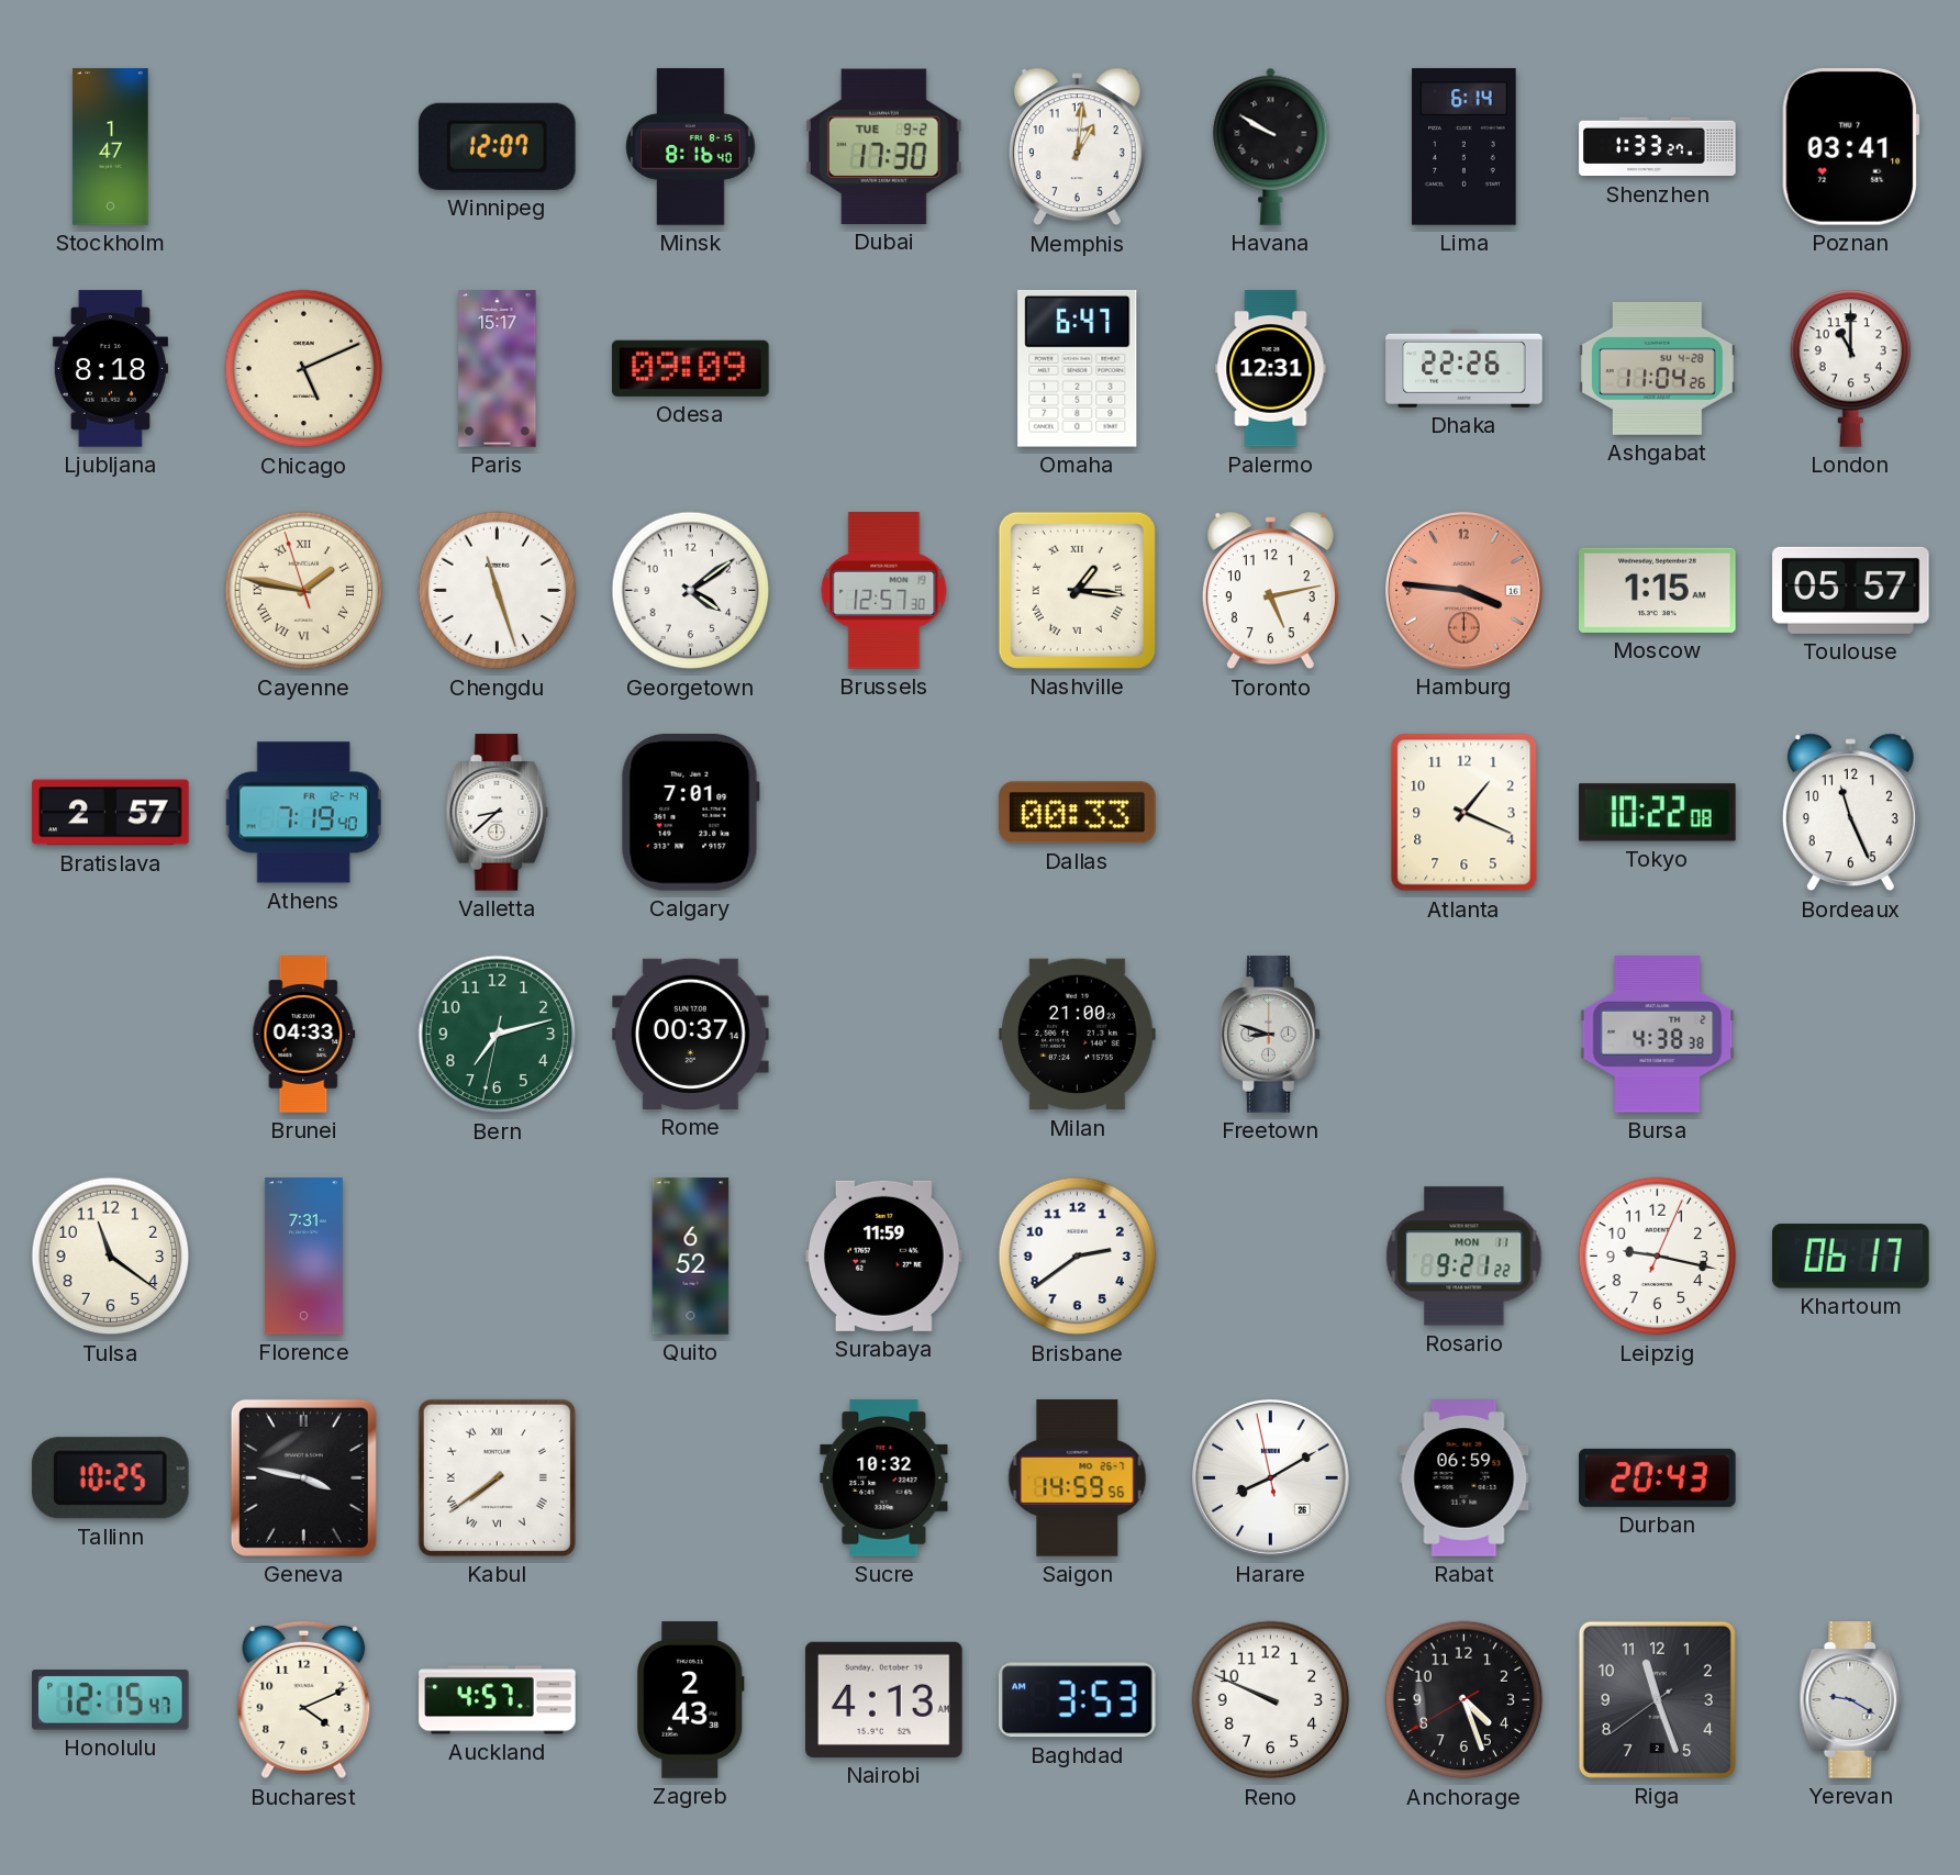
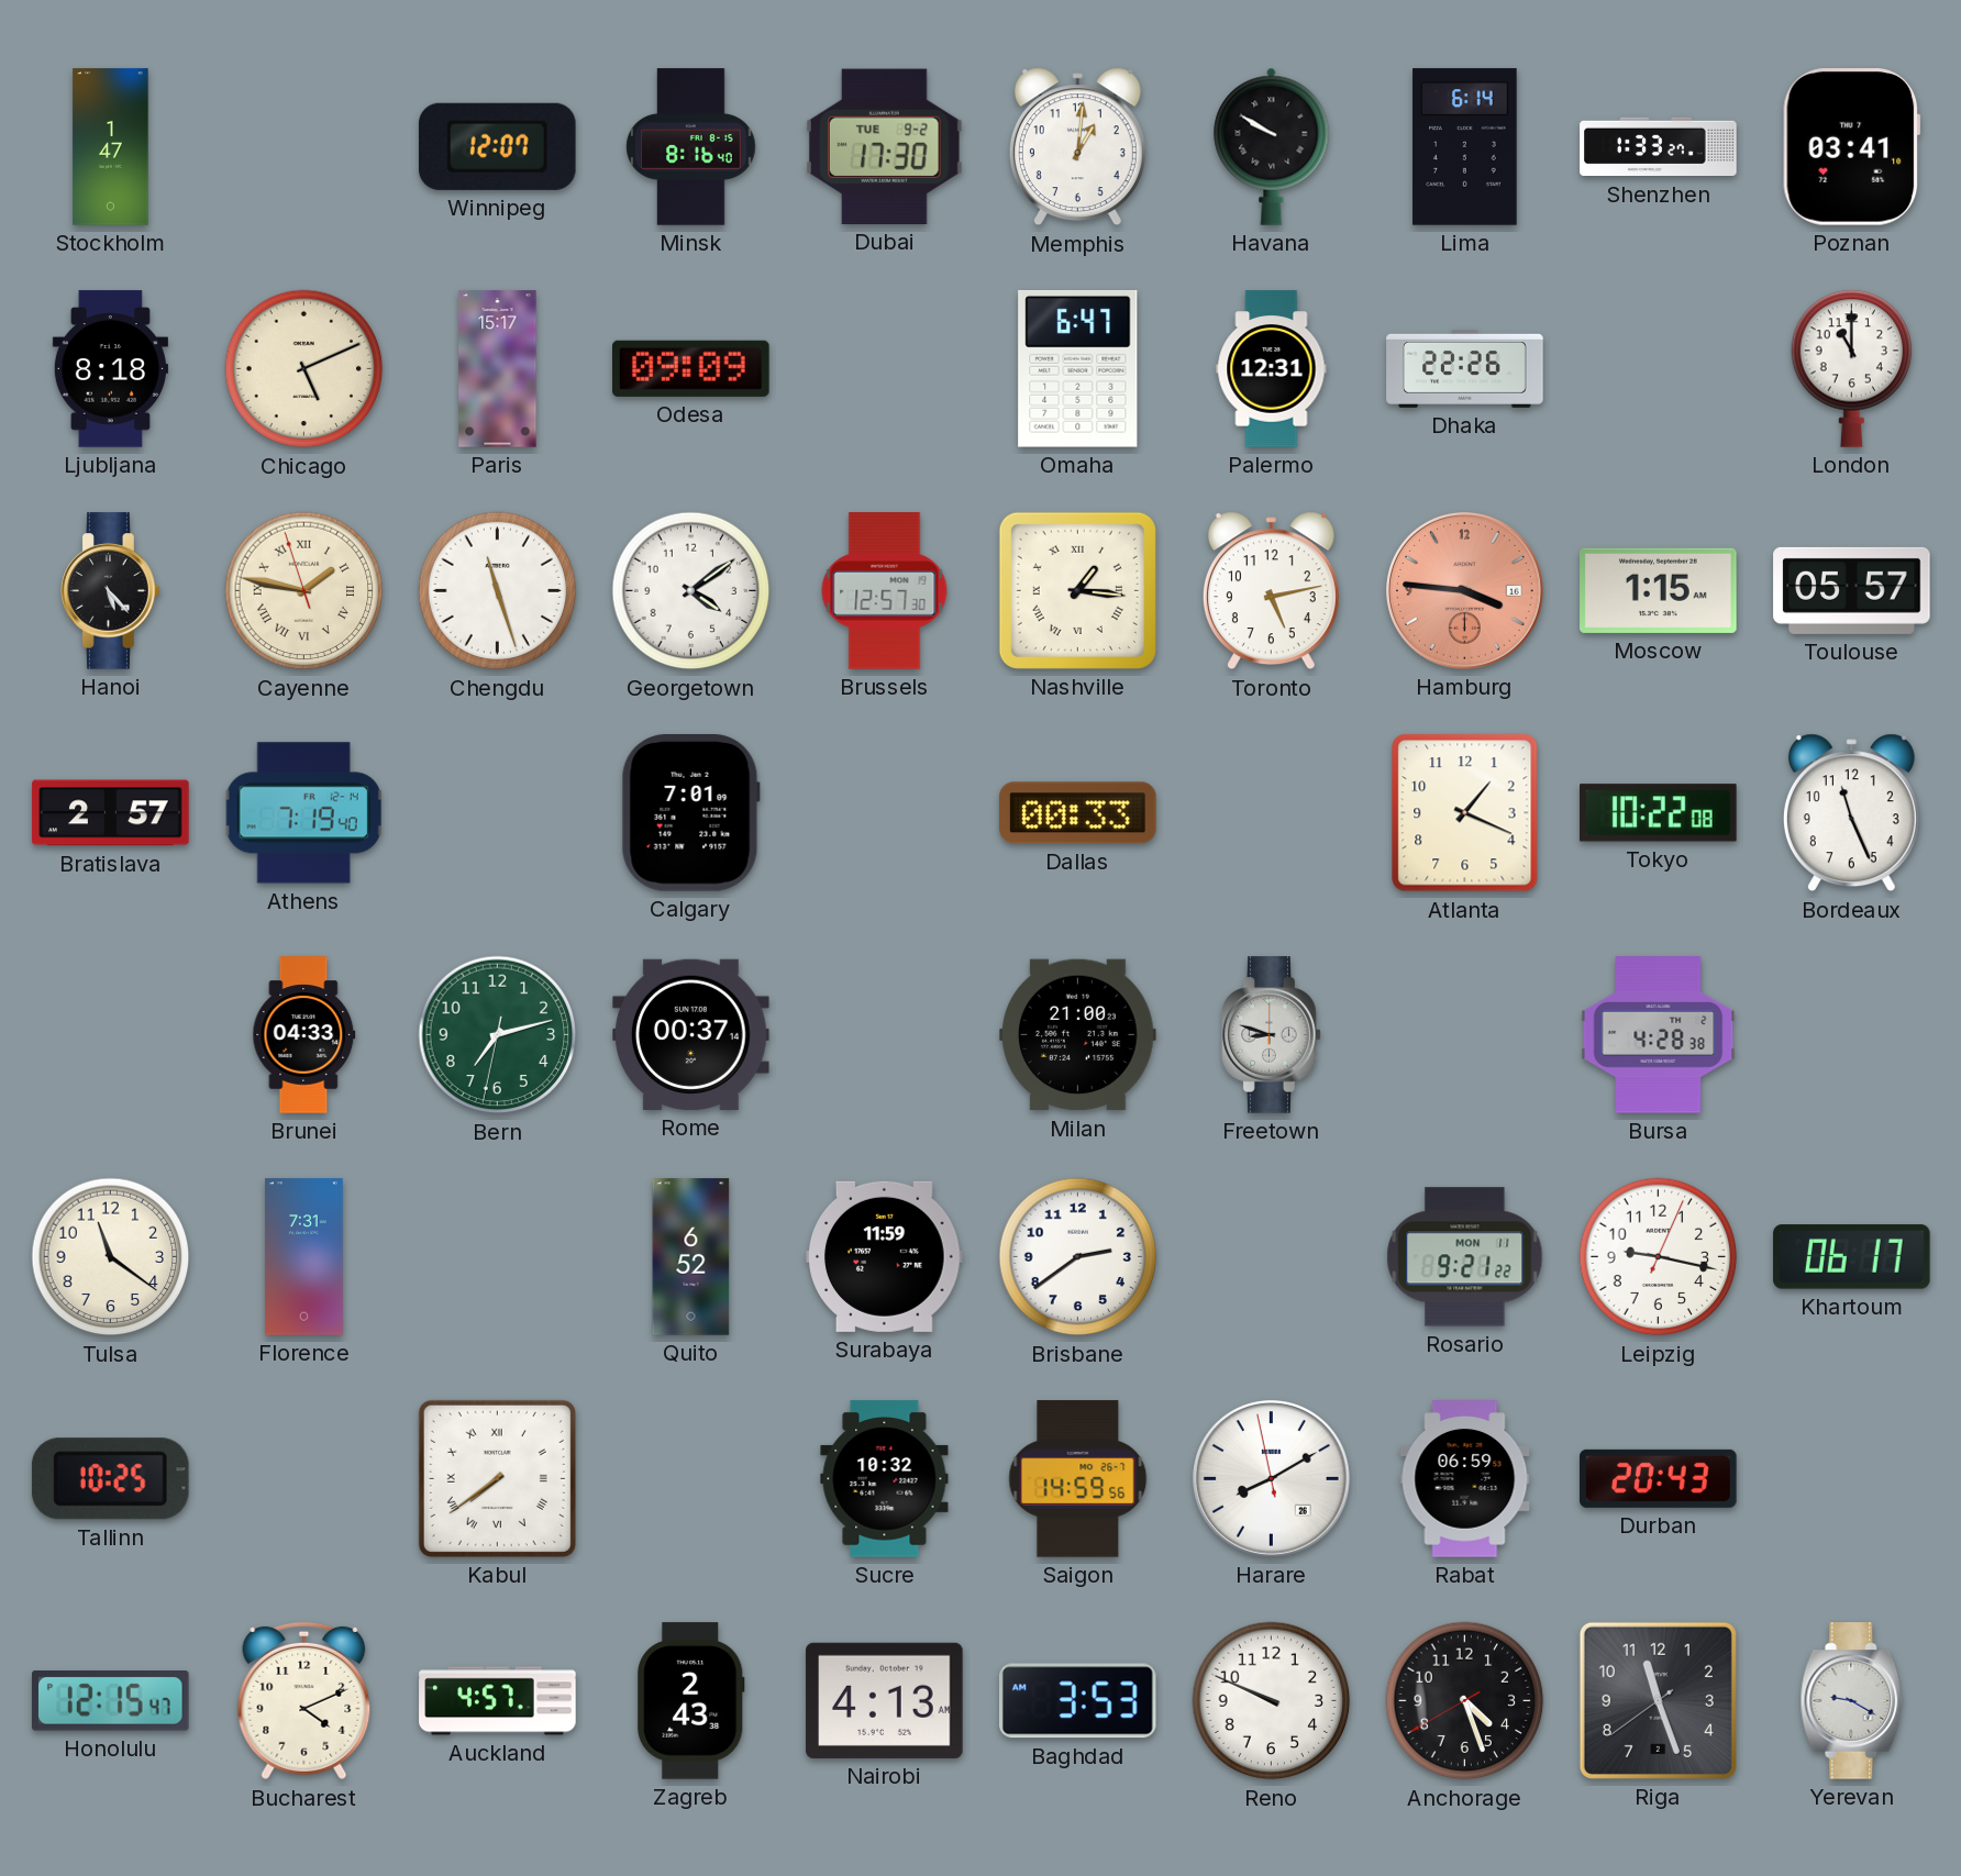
Ashgabat: 11:04 -> none
Hanoi: none -> 5:23
Valletta: 8:38 -> none
Bursa: 4:38 -> 4:28
Geneva: 3:47 -> none
